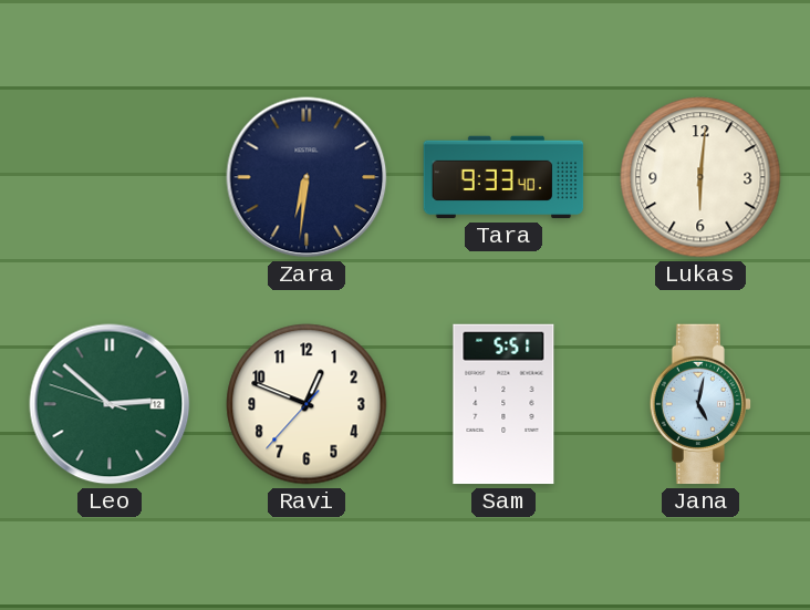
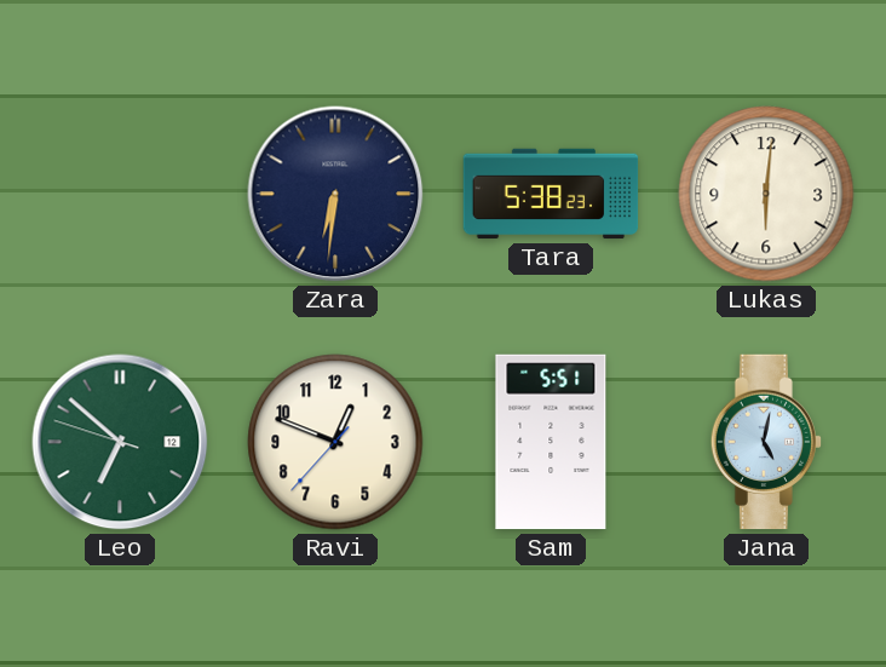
Tara: 9:33 -> 5:38
Leo: 2:51 -> 6:51
